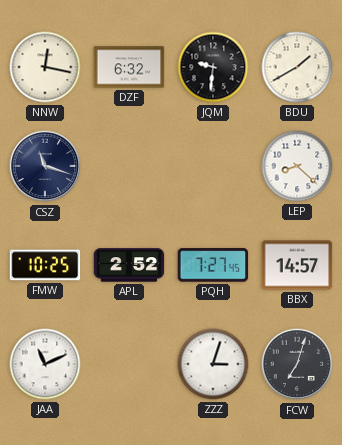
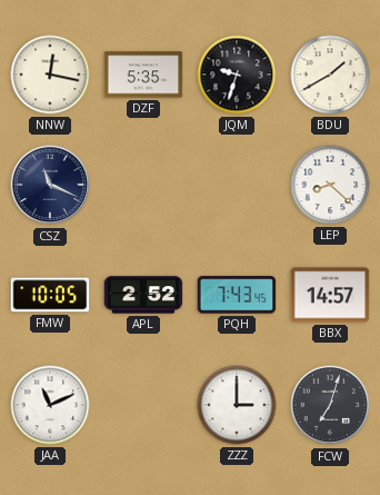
DZF: 6:32 -> 5:35
JQM: 9:31 -> 9:33
CSZ: 11:18 -> 11:19
FMW: 10:25 -> 10:05
PQH: 7:27 -> 7:43
ZZZ: 3:03 -> 3:00
